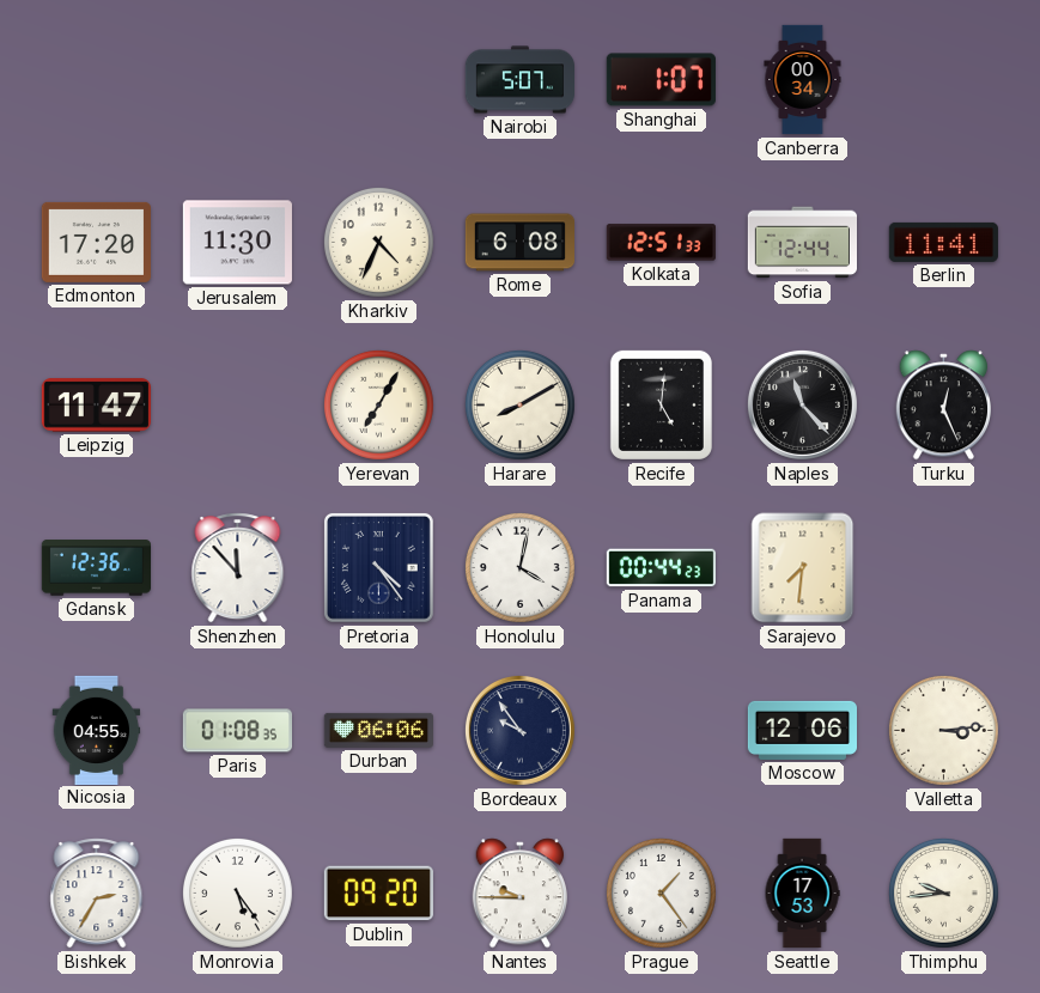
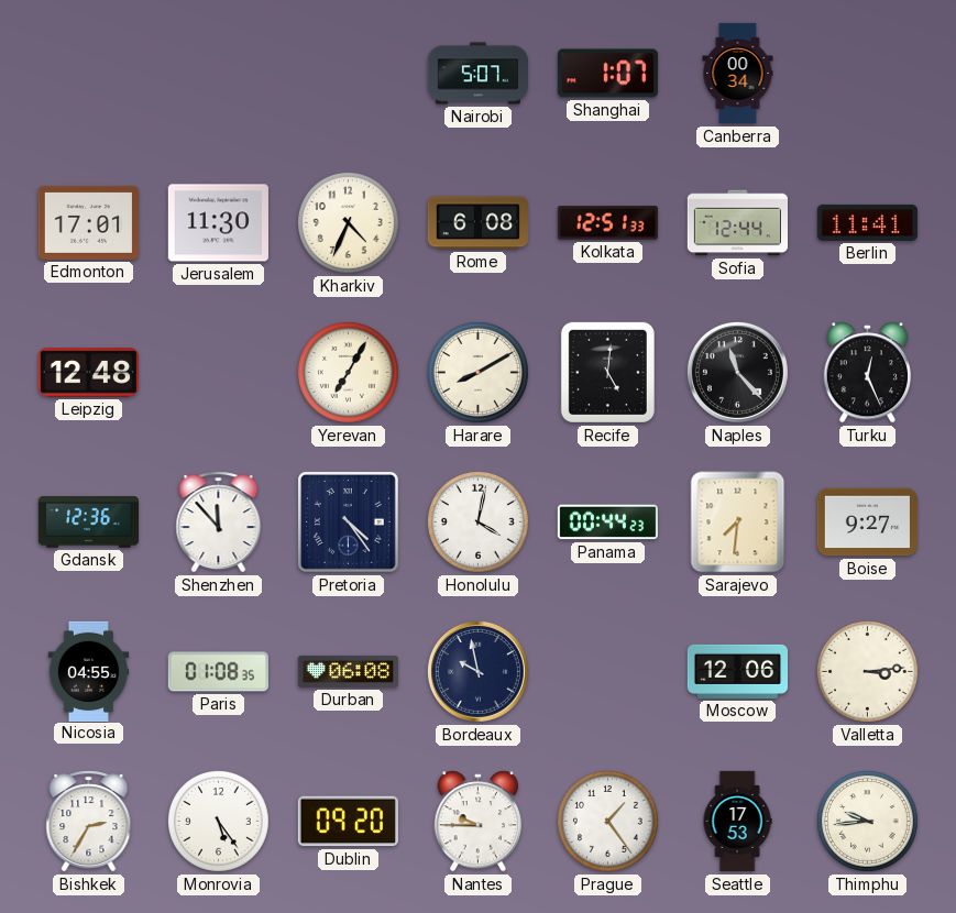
Edmonton: 17:20 -> 17:01
Leipzig: 11:47 -> 12:48
Boise: none -> 9:27
Durban: 06:06 -> 06:08
Bordeaux: 9:54 -> 9:58
